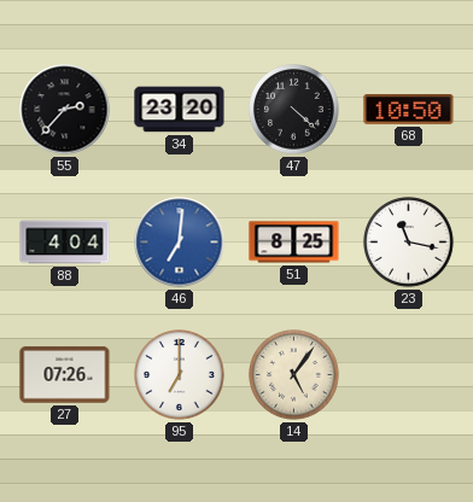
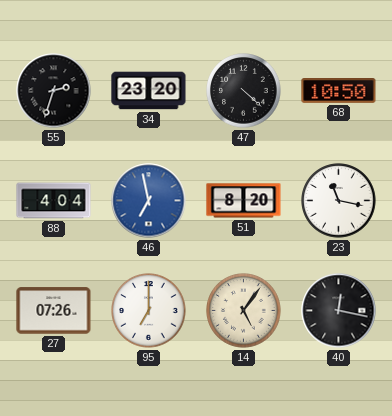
55: 2:37 -> 2:33
46: 7:01 -> 6:58
51: 8:25 -> 8:20
40: none -> 12:17
